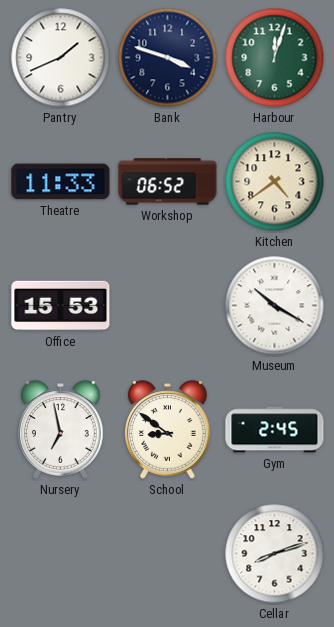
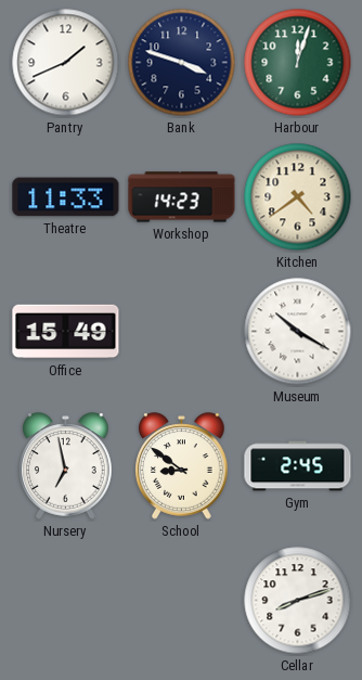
Workshop: 06:52 -> 14:23
Office: 15:53 -> 15:49
